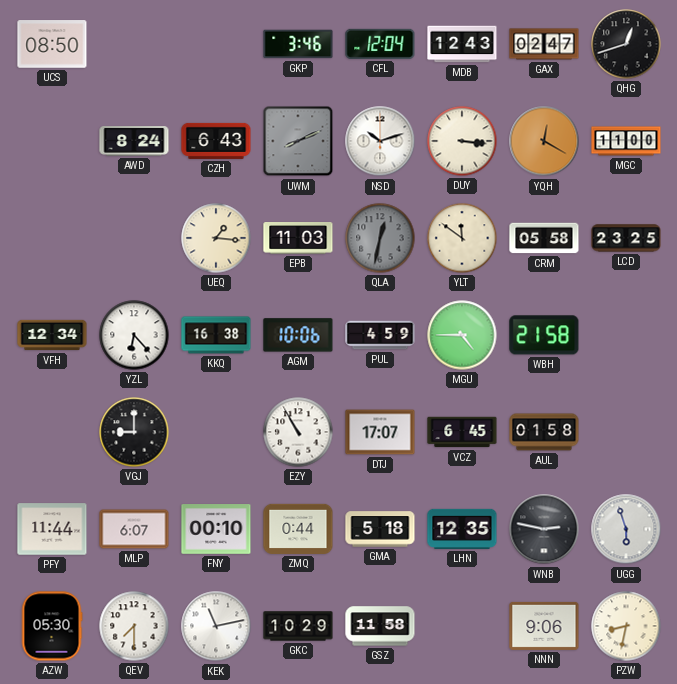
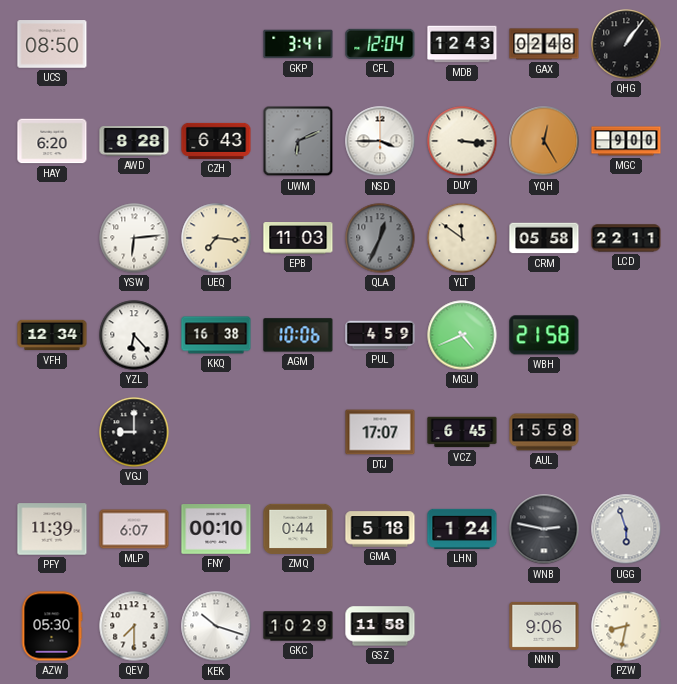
GKP: 3:46 -> 3:41
GAX: 02:47 -> 02:48
QHG: 12:42 -> 1:06
HAY: none -> 6:20
AWD: 8:24 -> 8:28
UWM: 8:11 -> 6:11
NSD: 10:12 -> 3:45
YQH: 12:20 -> 12:25
MGC: 11:00 -> 9:00
YSW: none -> 6:14
UEQ: 1:16 -> 7:16
QLA: 12:32 -> 12:34
LCD: 23:25 -> 22:11
MGU: 4:45 -> 4:41
EZY: 10:55 -> none
AUL: 01:58 -> 15:58
PFY: 11:44 -> 11:39
LHN: 12:35 -> 1:24
KEK: 11:13 -> 10:18
